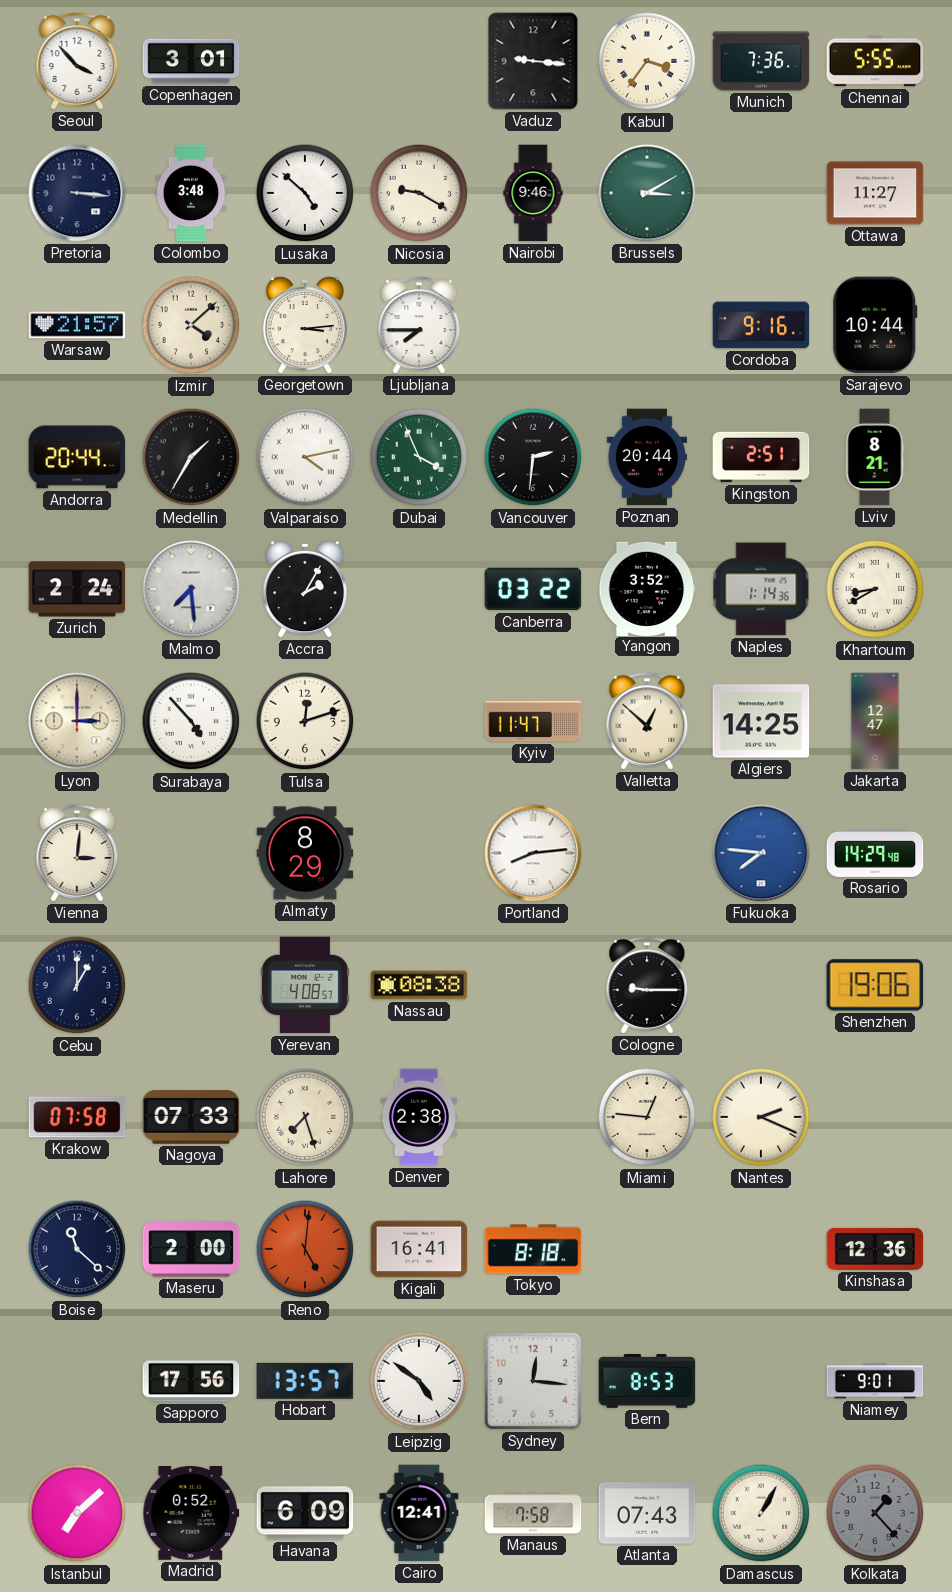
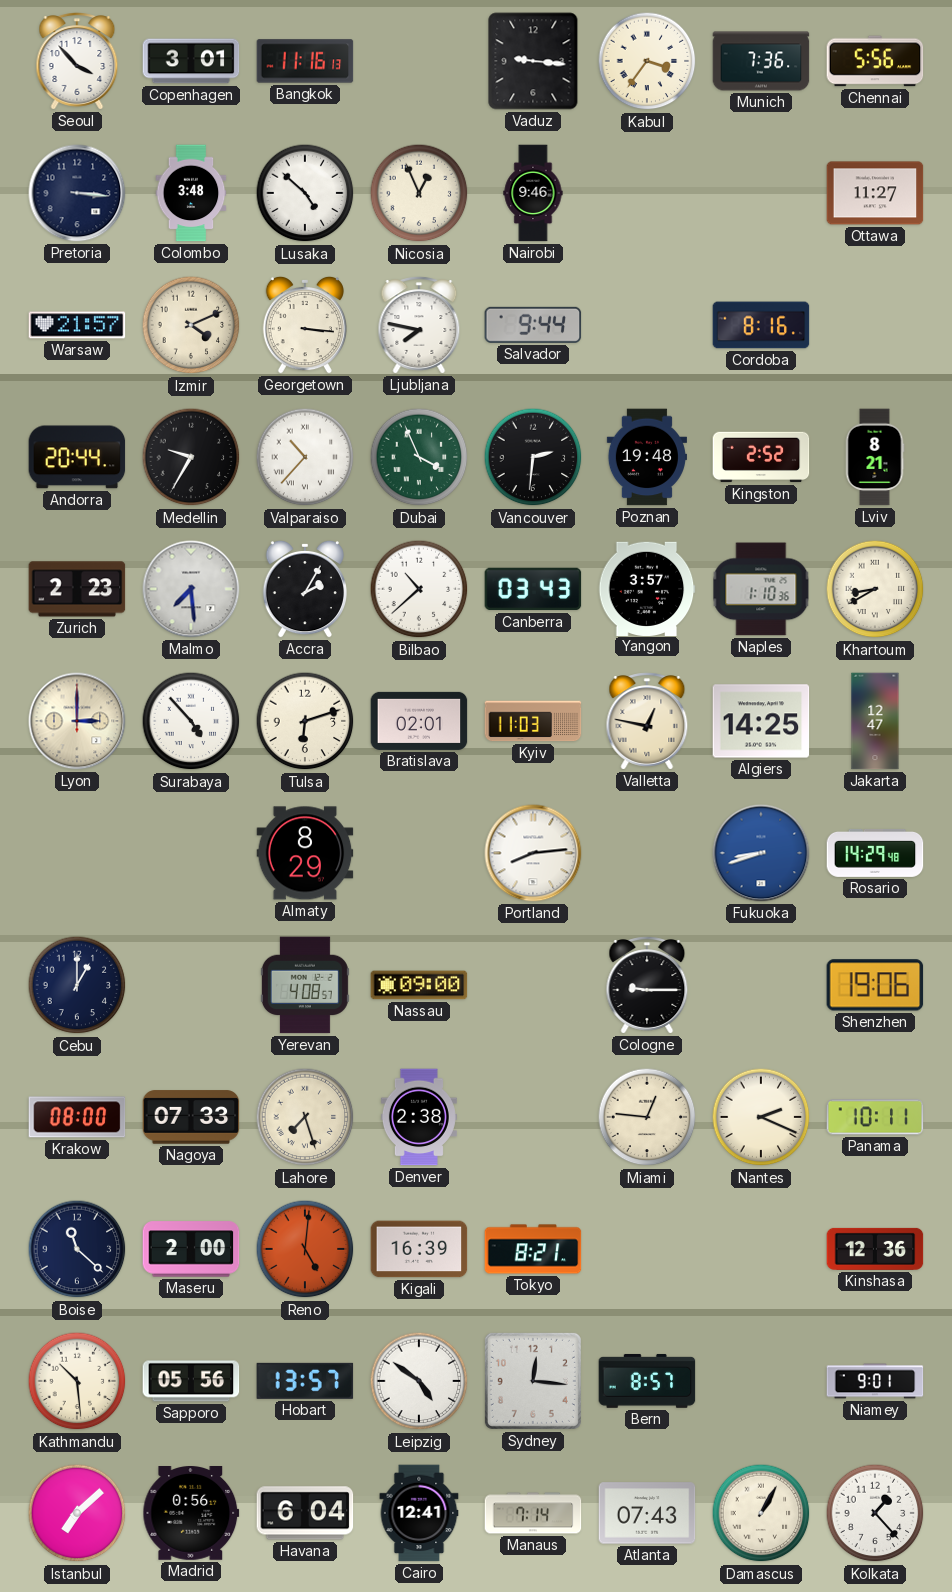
Bangkok: none -> 11:16
Chennai: 5:55 -> 5:56
Nicosia: 9:20 -> 12:56
Brussels: 3:10 -> none
Izmir: 4:08 -> 4:11
Georgetown: 3:14 -> 3:16
Ljubljana: 7:45 -> 7:47
Salvador: none -> 9:44
Cordoba: 9:16 -> 8:16
Sarajevo: 10:44 -> none
Medellin: 1:35 -> 9:35
Valparaiso: 4:13 -> 10:37
Poznan: 20:44 -> 19:48
Kingston: 2:51 -> 2:52
Zurich: 2:24 -> 2:23
Bilbao: none -> 10:38
Canberra: 03:22 -> 03:43
Yangon: 3:52 -> 3:57
Naples: 1:14 -> 1:10
Tulsa: 12:12 -> 6:12
Bratislava: none -> 02:01
Kyiv: 11:47 -> 11:03
Valletta: 12:52 -> 12:47
Vienna: 3:01 -> none
Fukuoka: 7:46 -> 8:42
Nassau: 08:38 -> 09:00
Krakow: 07:58 -> 08:00
Panama: none -> 10:11
Kigali: 16:41 -> 16:39
Tokyo: 8:18 -> 8:21
Kathmandu: none -> 10:29
Sapporo: 17:56 -> 05:56
Bern: 8:53 -> 8:57
Madrid: 0:52 -> 0:56
Havana: 6:09 -> 6:04
Manaus: 7:58 -> 7:14
Kolkata dial: grey -> white
